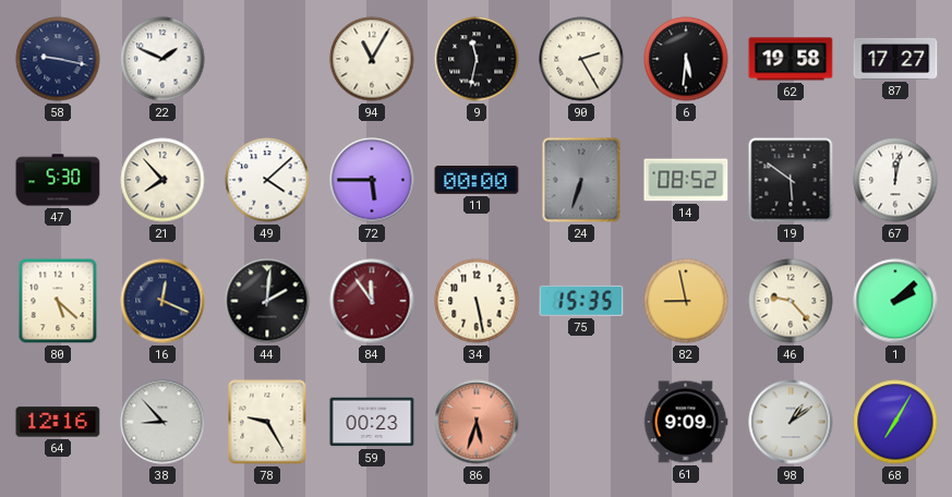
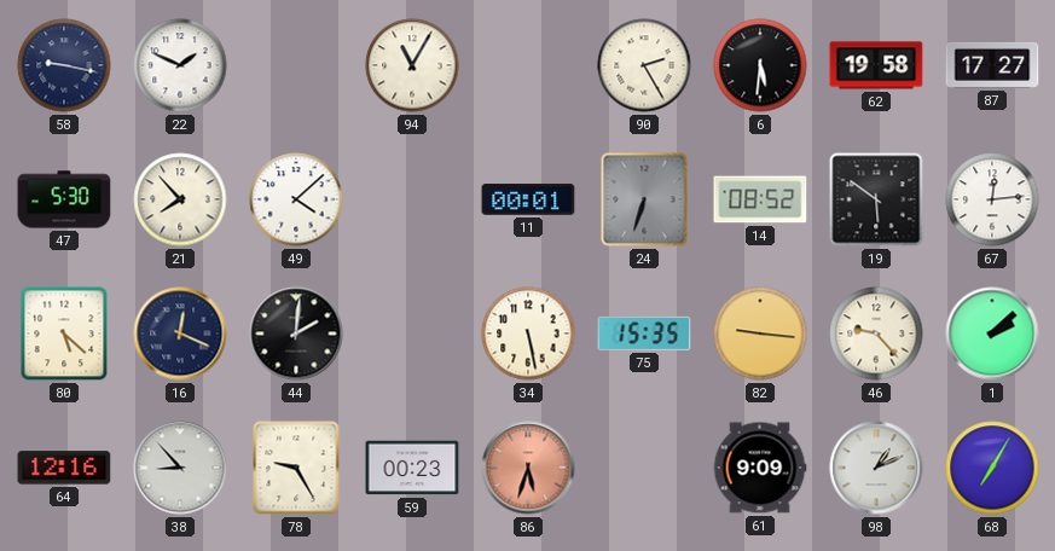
9: 11:32 -> none
72: 5:45 -> none
11: 00:00 -> 00:01
67: 12:02 -> 12:14
84: 11:54 -> none
82: 8:58 -> 9:16
98: 1:09 -> 1:11
